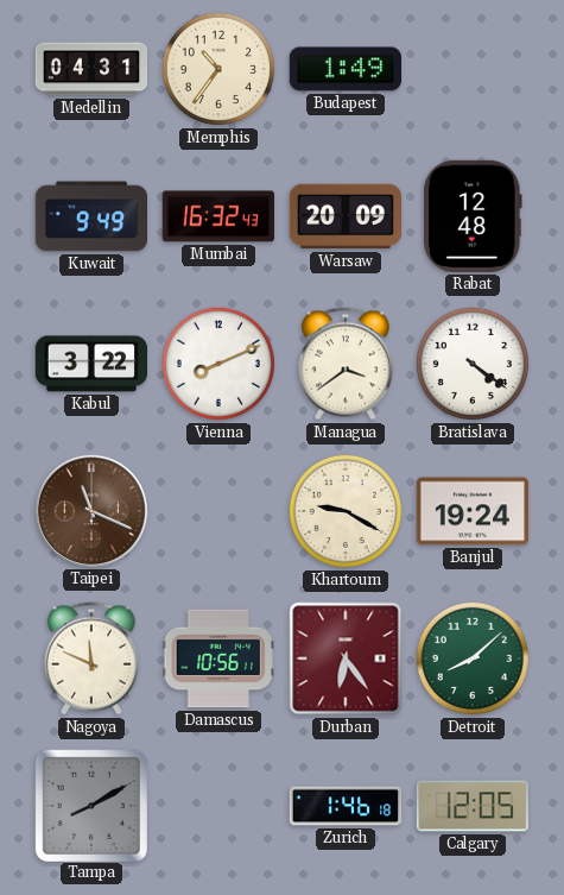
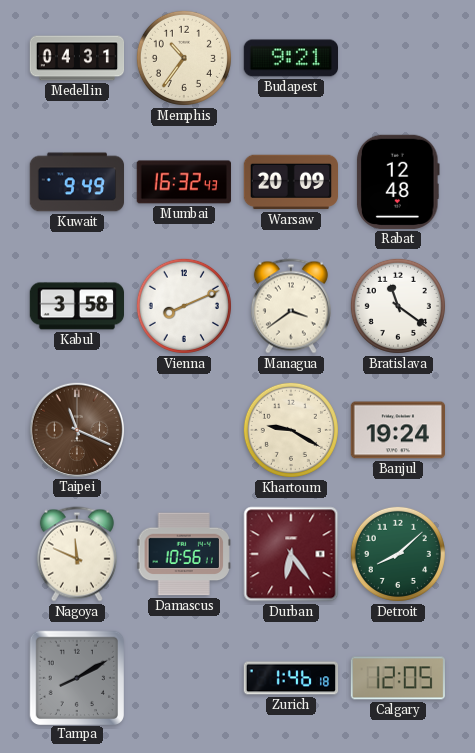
Budapest: 1:49 -> 9:21
Kabul: 3:22 -> 3:58
Bratislava: 4:21 -> 11:21
